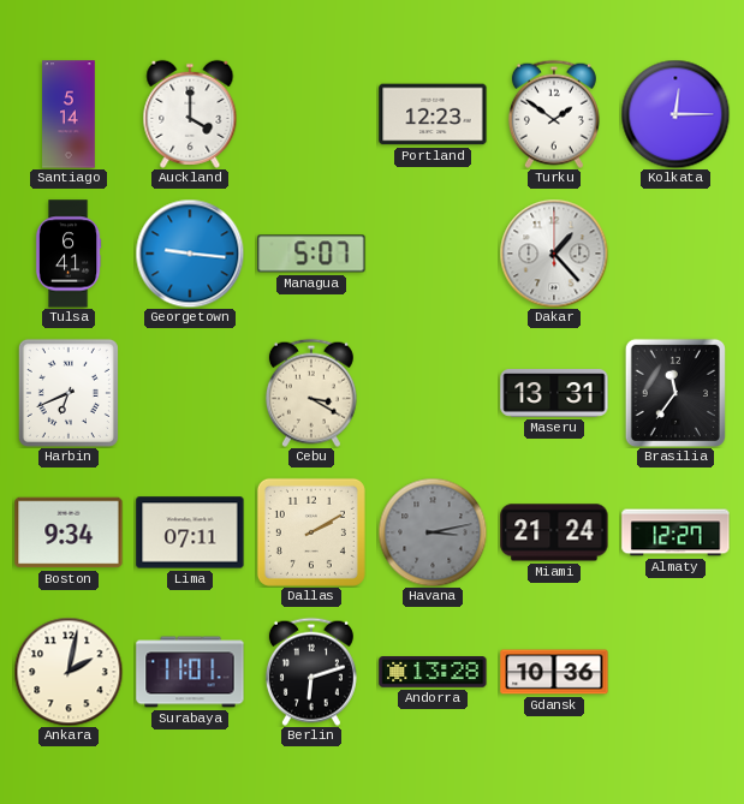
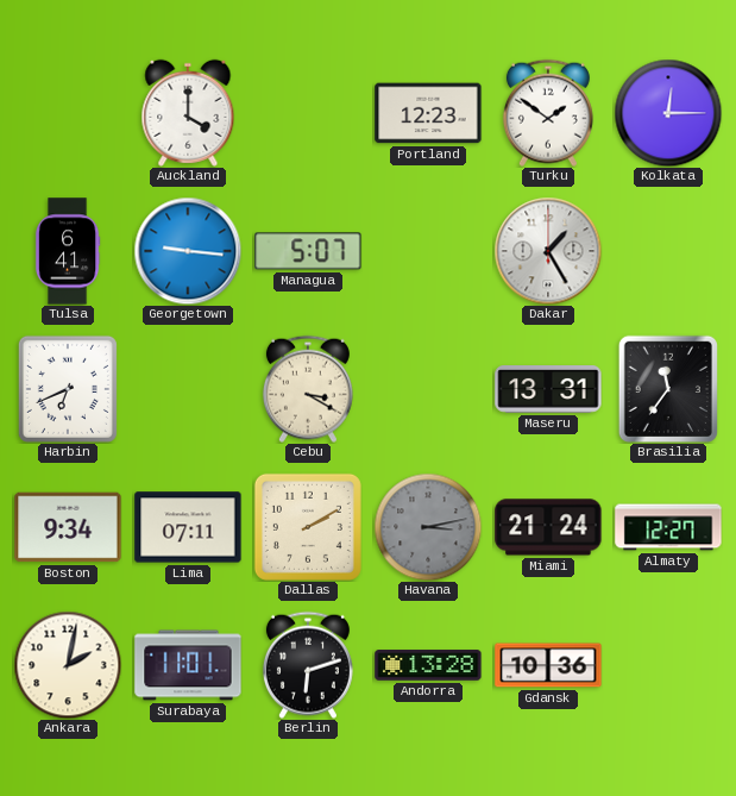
Santiago: 5:14 -> none
Dakar: 1:23 -> 1:25
